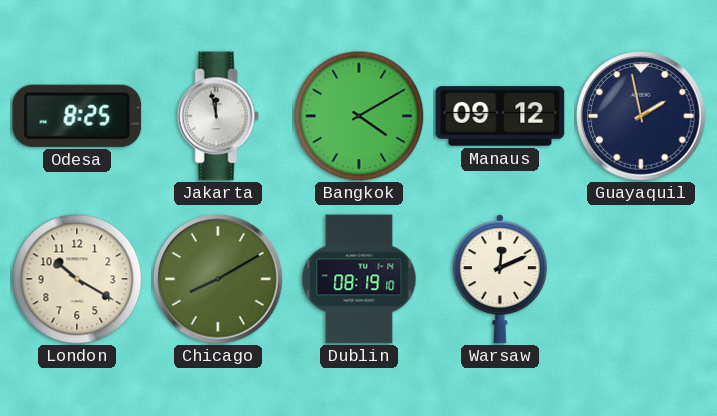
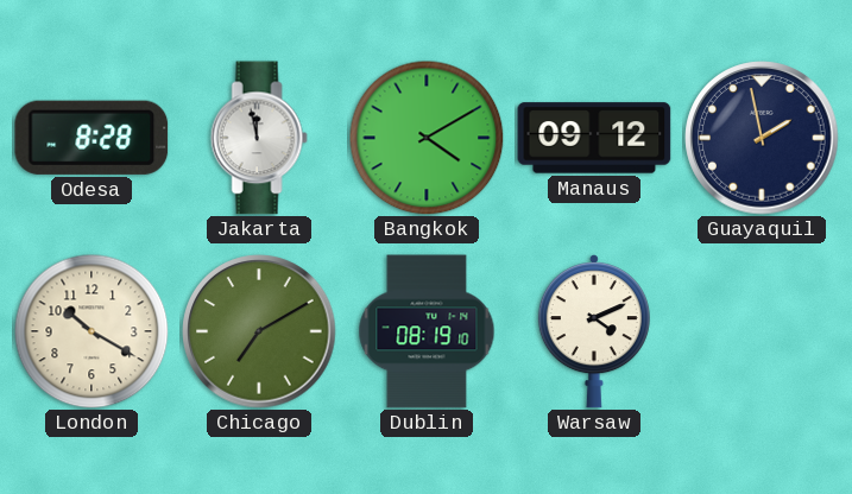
Odesa: 8:25 -> 8:28
Chicago: 8:10 -> 7:10
Warsaw: 12:11 -> 4:11
